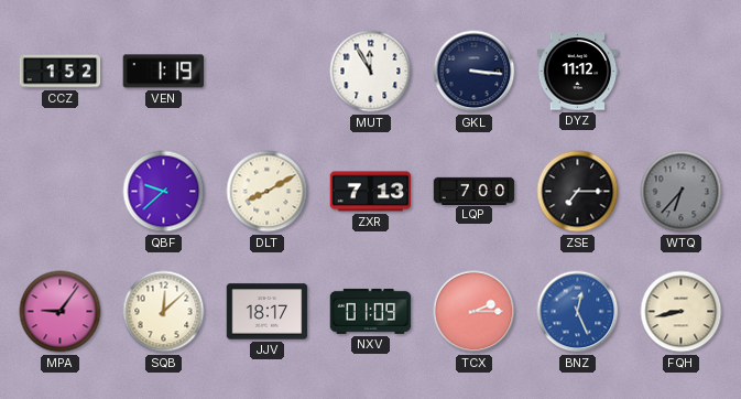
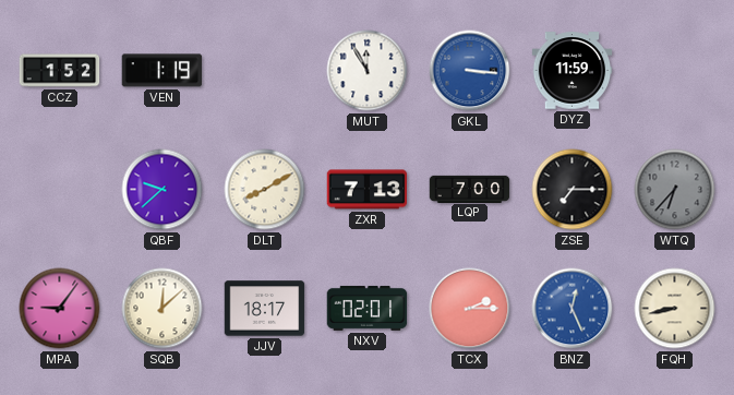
GKL dial: navy -> blue
DYZ: 11:12 -> 11:59
NXV: 01:09 -> 02:01
